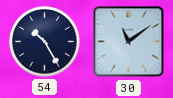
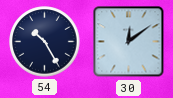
30: 11:09 -> 12:09
